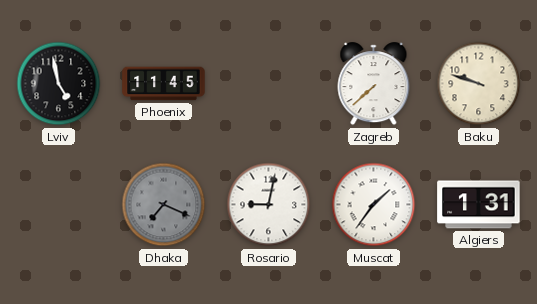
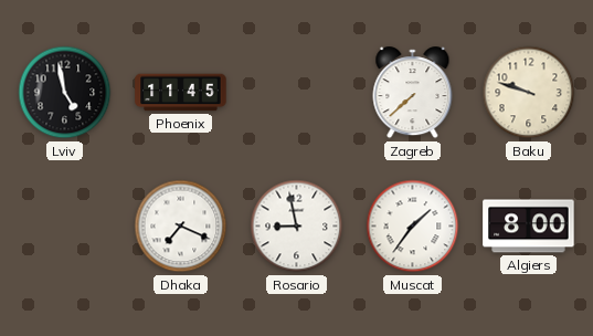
Dhaka dial: grey -> white
Rosario: 9:02 -> 8:58
Algiers: 1:31 -> 8:00
